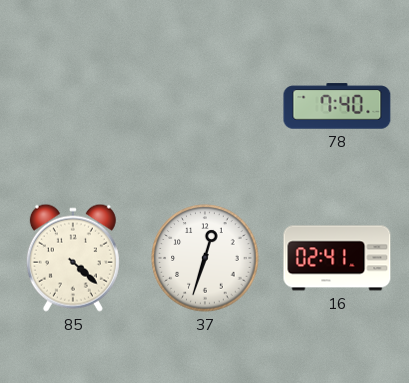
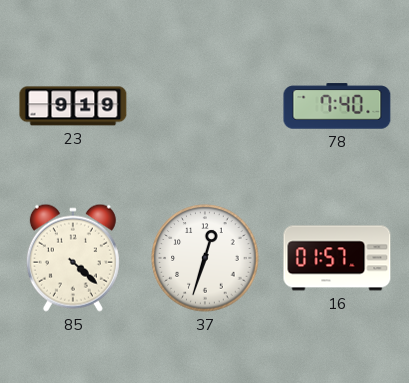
23: none -> 9:19
16: 02:41 -> 01:57
